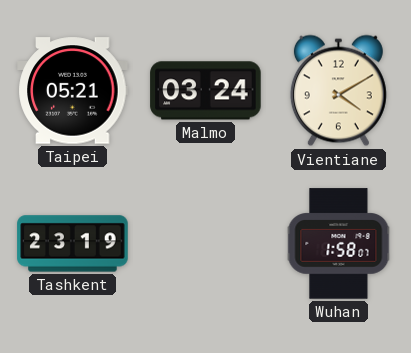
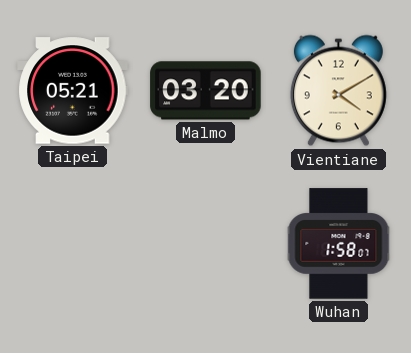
Malmo: 03:24 -> 03:20
Tashkent: 23:19 -> none
